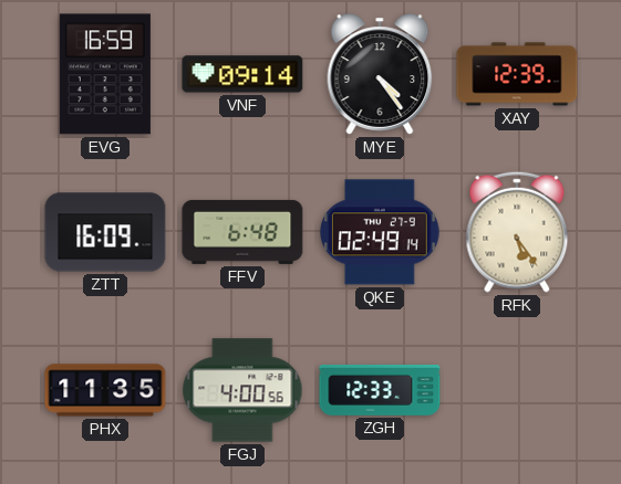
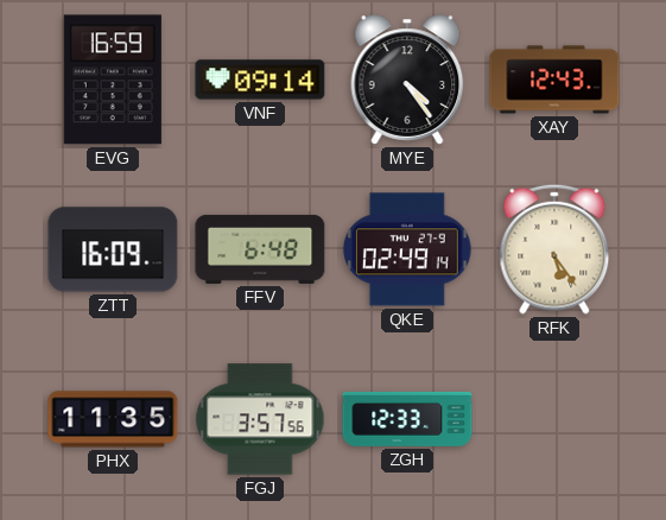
XAY: 12:39 -> 12:43
FGJ: 4:00 -> 3:57
